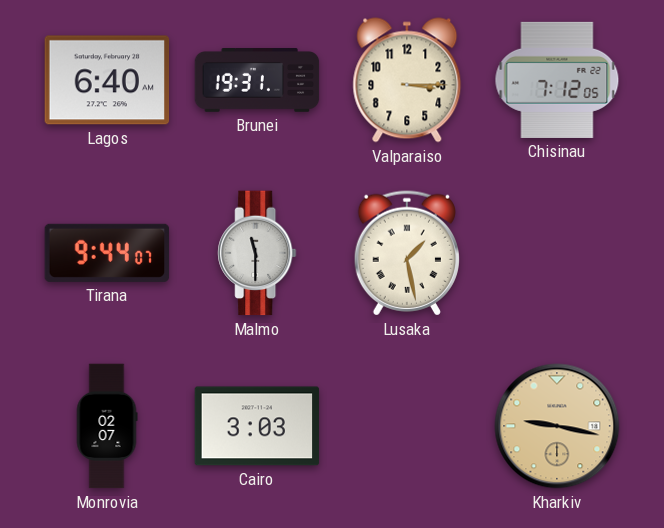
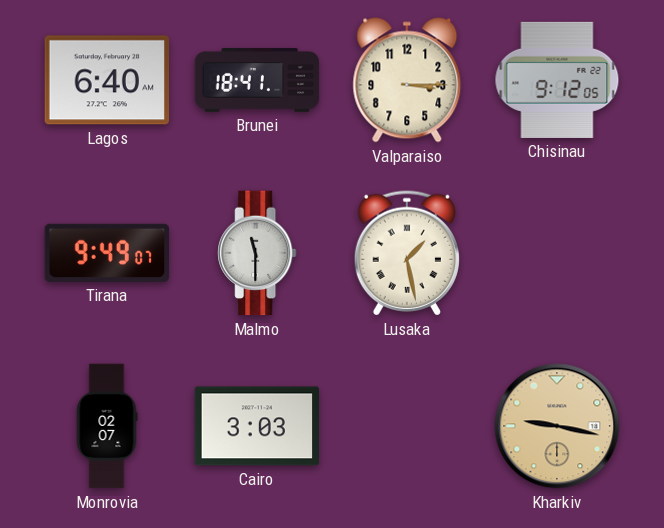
Brunei: 19:31 -> 18:41
Chisinau: 7:12 -> 9:12
Tirana: 9:44 -> 9:49
